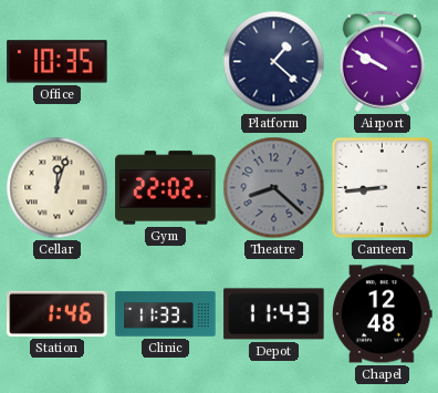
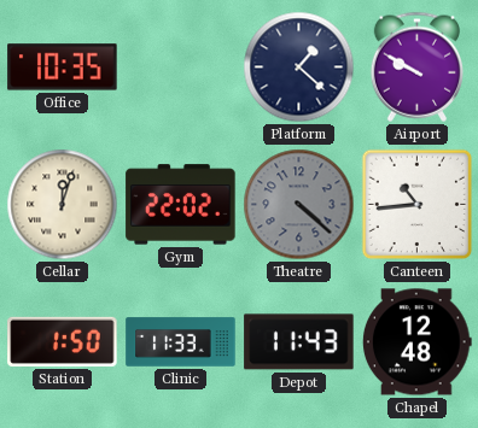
Theatre: 8:22 -> 4:22
Canteen: 8:44 -> 10:44
Station: 1:46 -> 1:50
